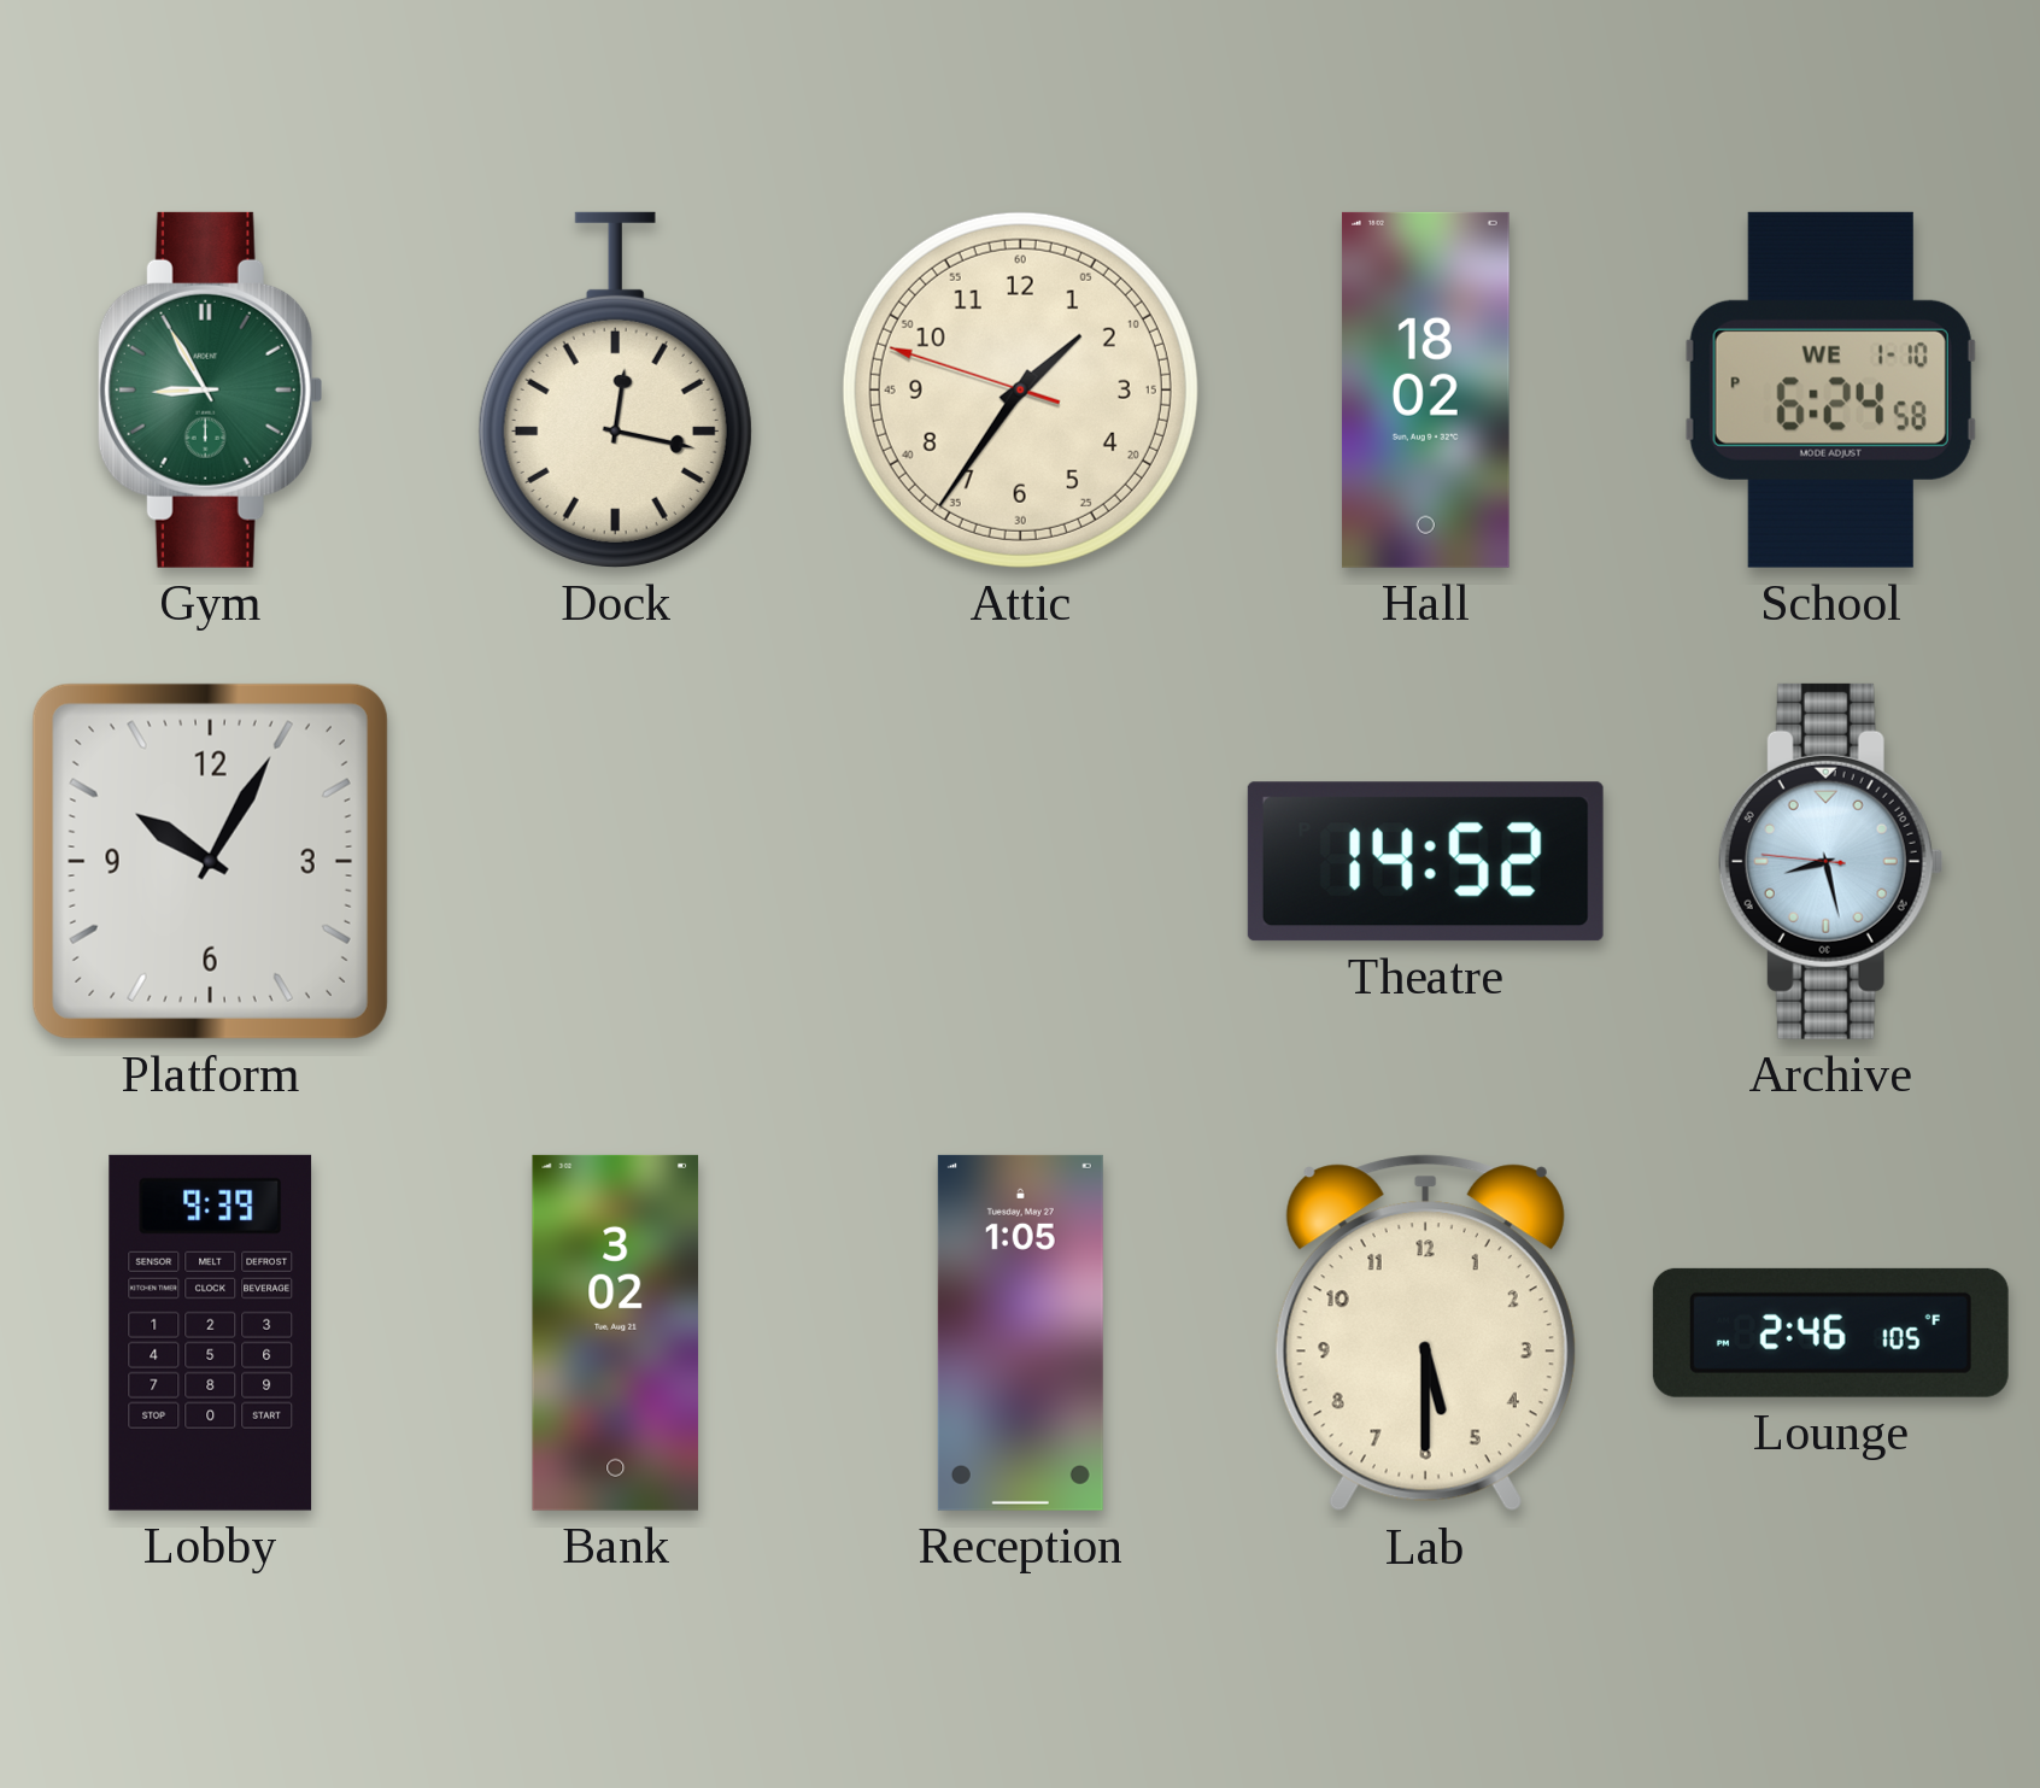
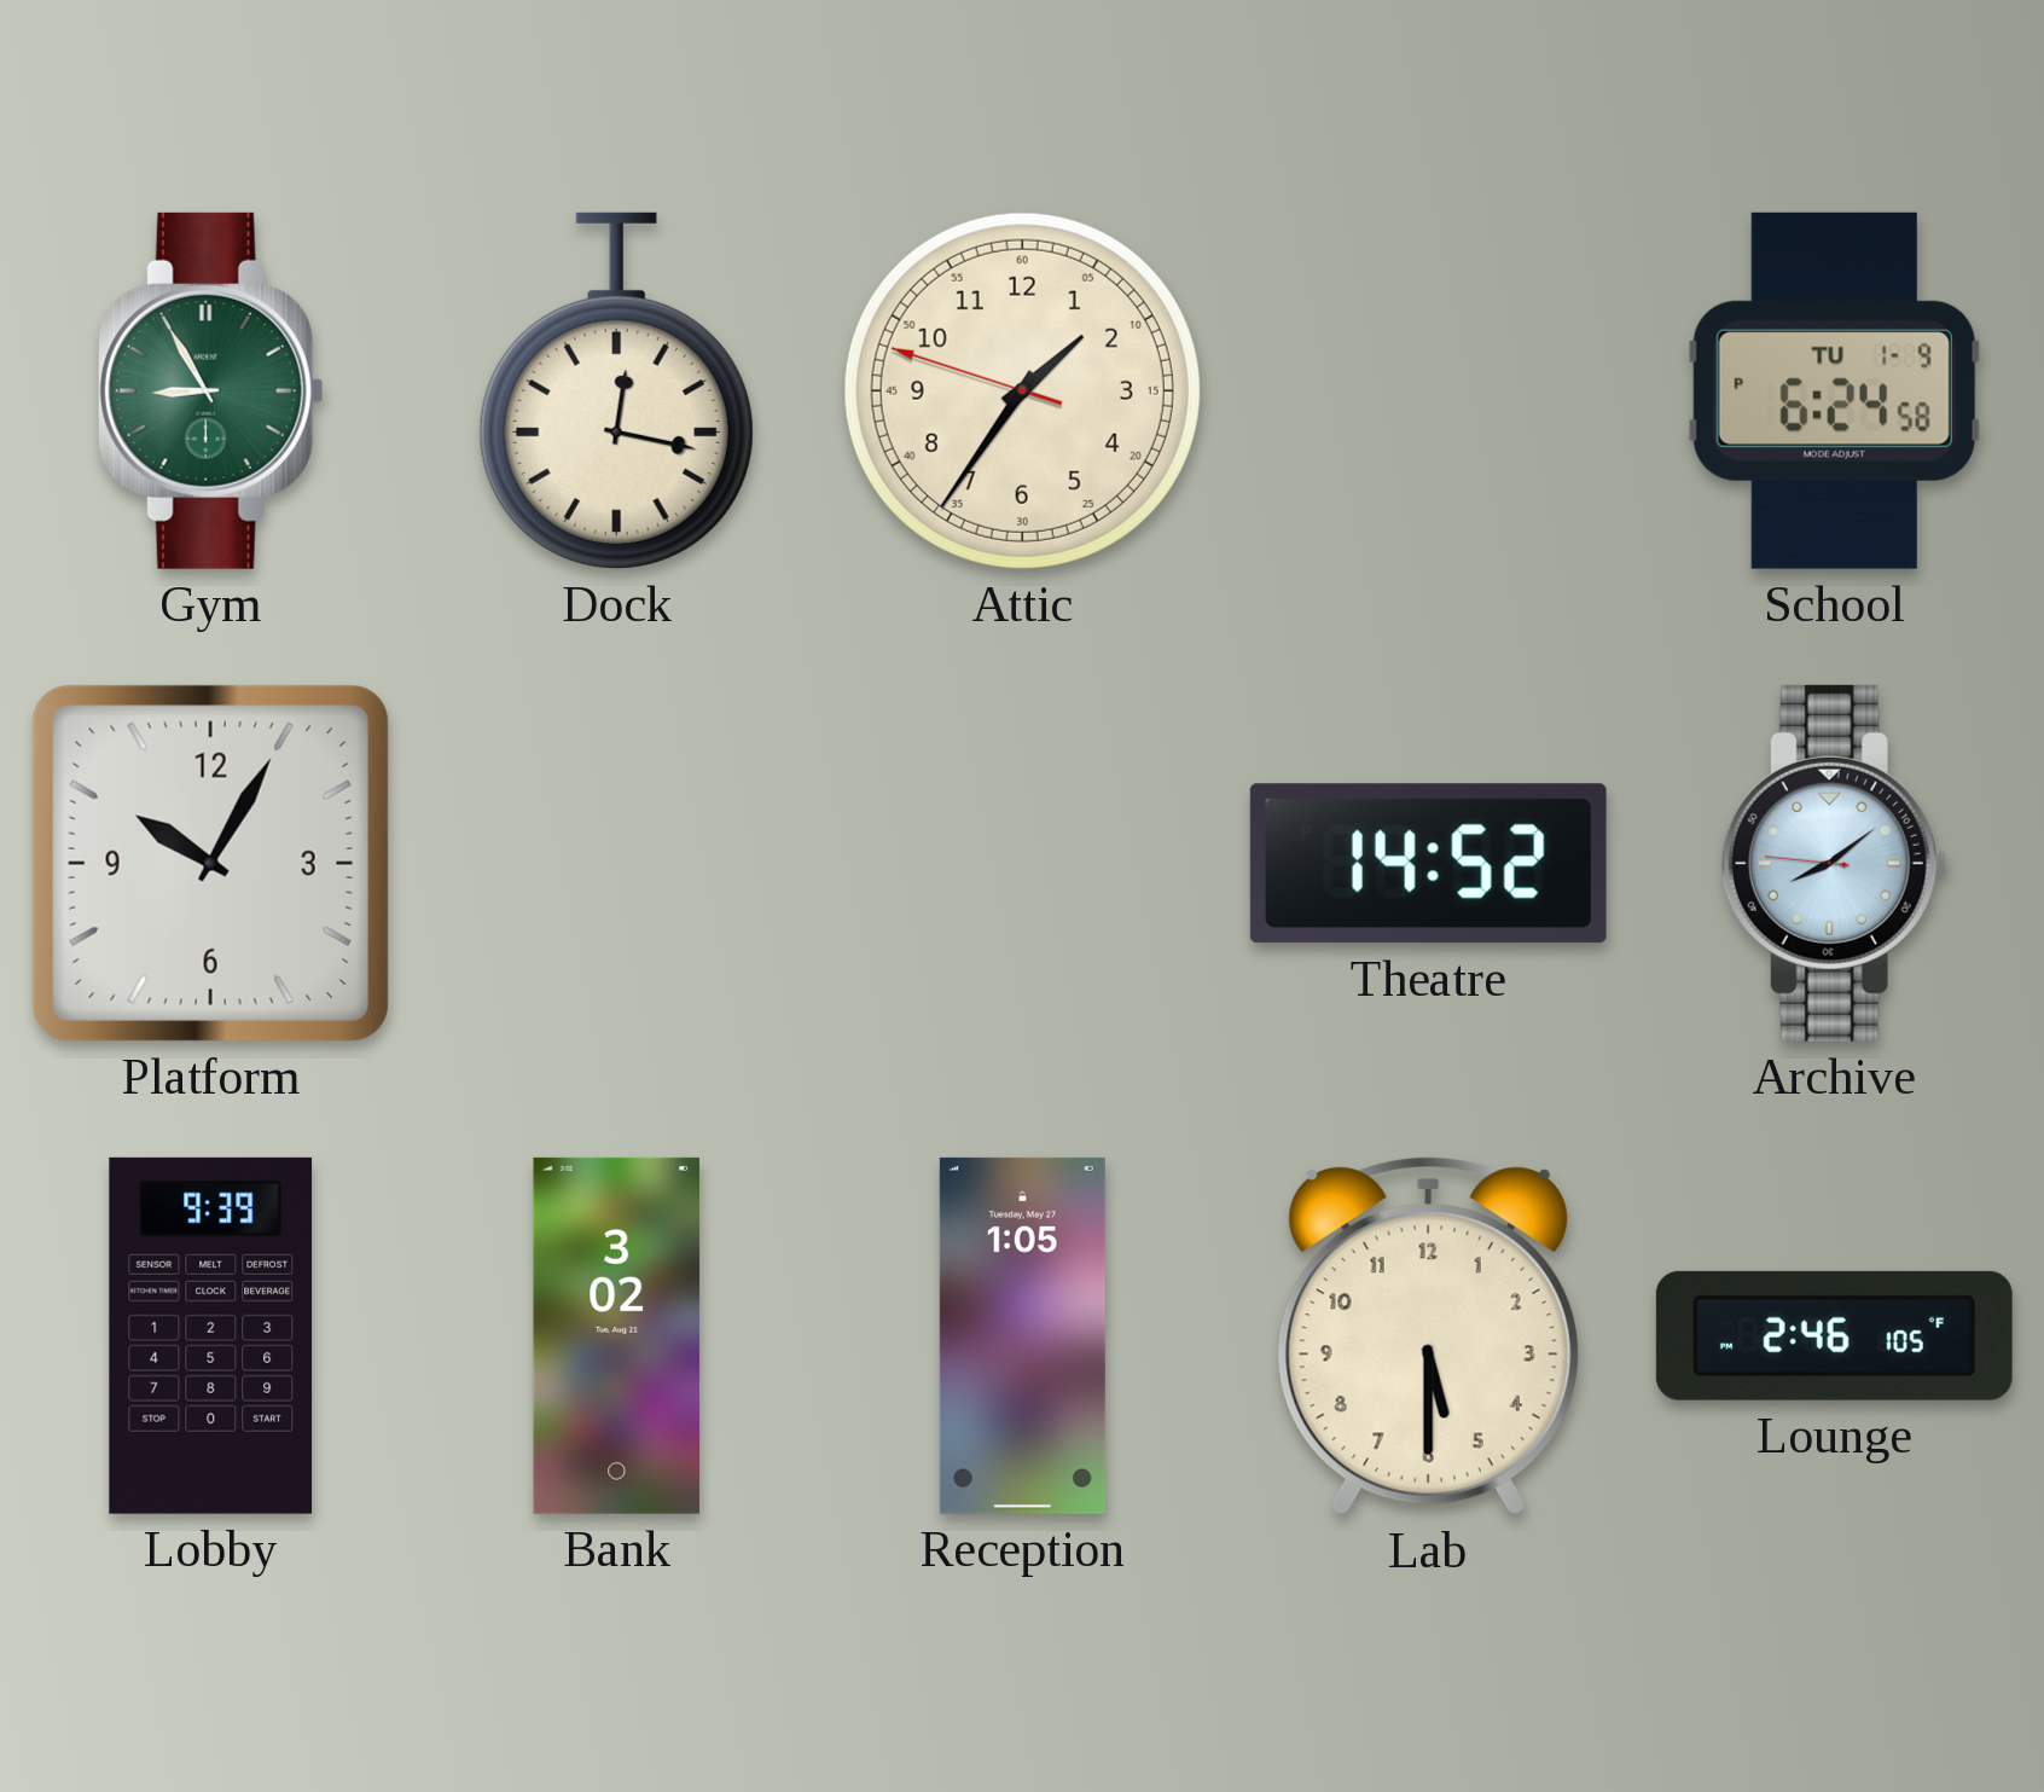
Hall: 18:02 -> none
School date: WE 1-10 -> TU 1-9
Archive: 8:27 -> 8:08
